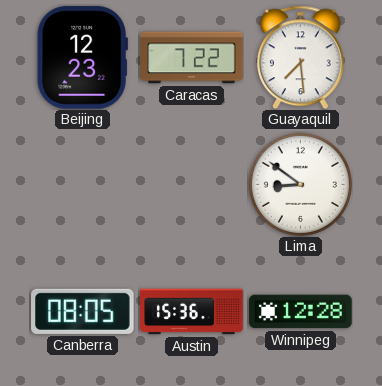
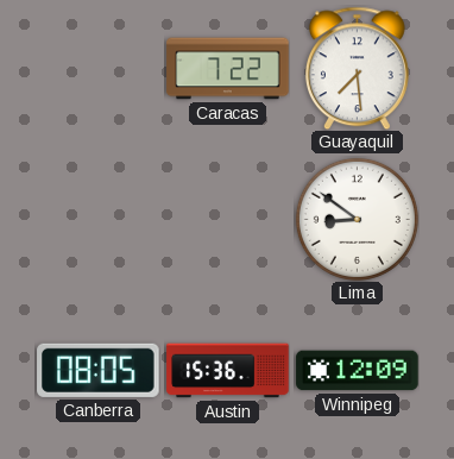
Beijing: 12:23 -> none
Winnipeg: 12:28 -> 12:09
